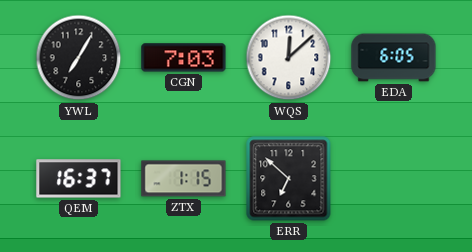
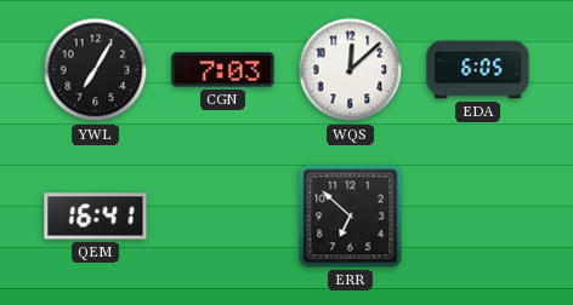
QEM: 16:37 -> 16:41
ZTX: 1:15 -> none
